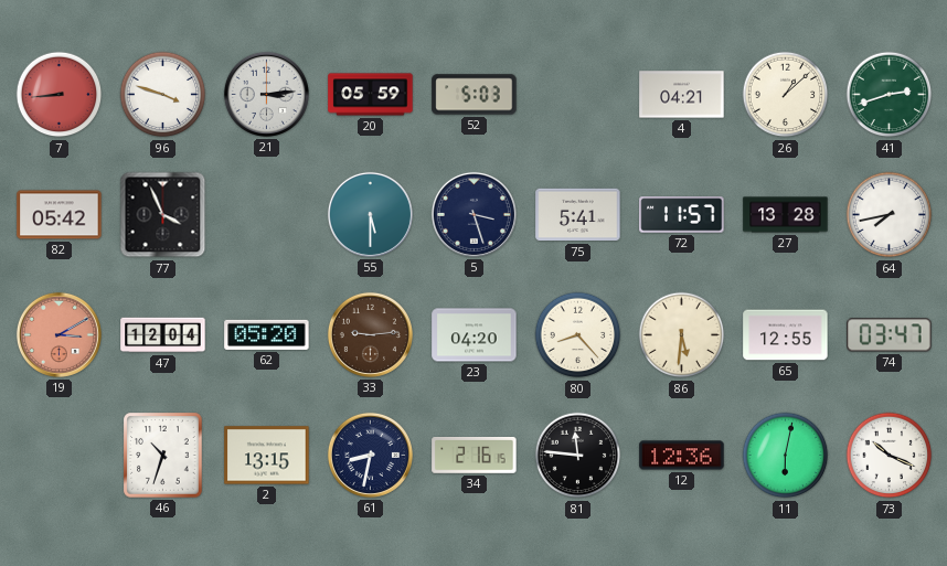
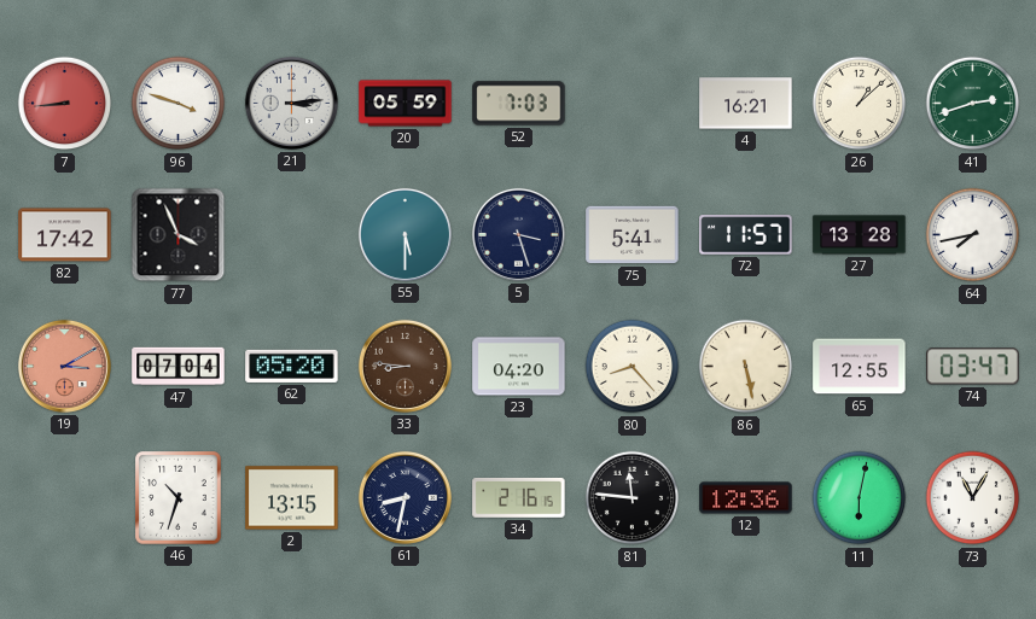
52: 5:03 -> 7:03
4: 04:21 -> 16:21
82: 05:42 -> 17:42
47: 12:04 -> 07:04
33: 9:14 -> 8:46
86: 5:31 -> 5:28
73: 10:19 -> 11:05
